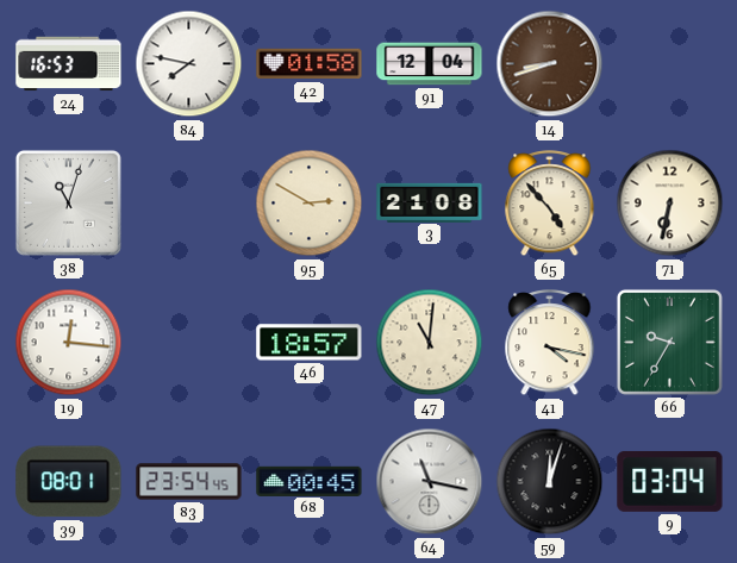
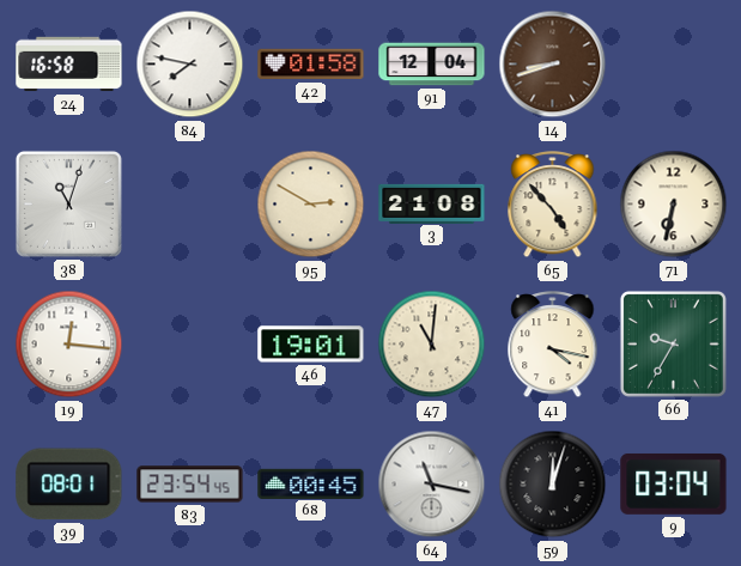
24: 16:53 -> 16:58
46: 18:57 -> 19:01
